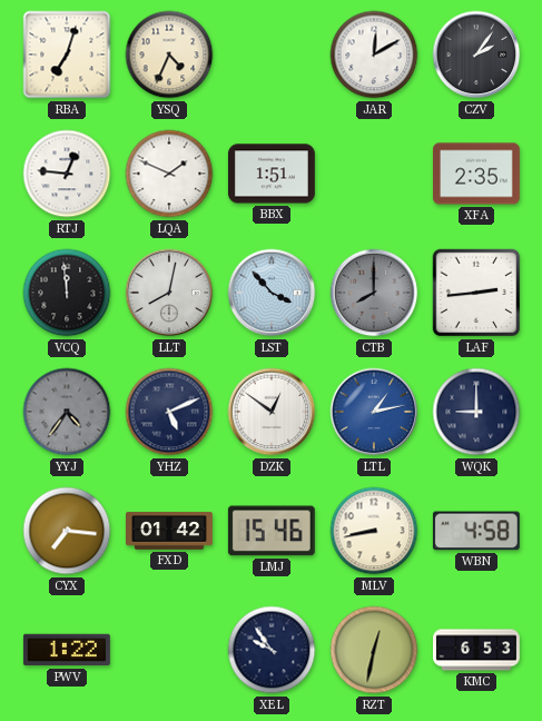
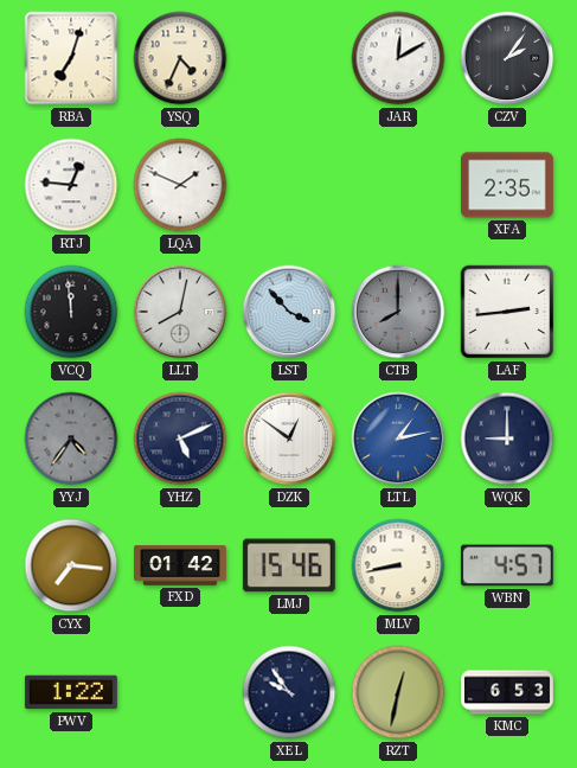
BBX: 1:51 -> none
WBN: 4:58 -> 4:57
